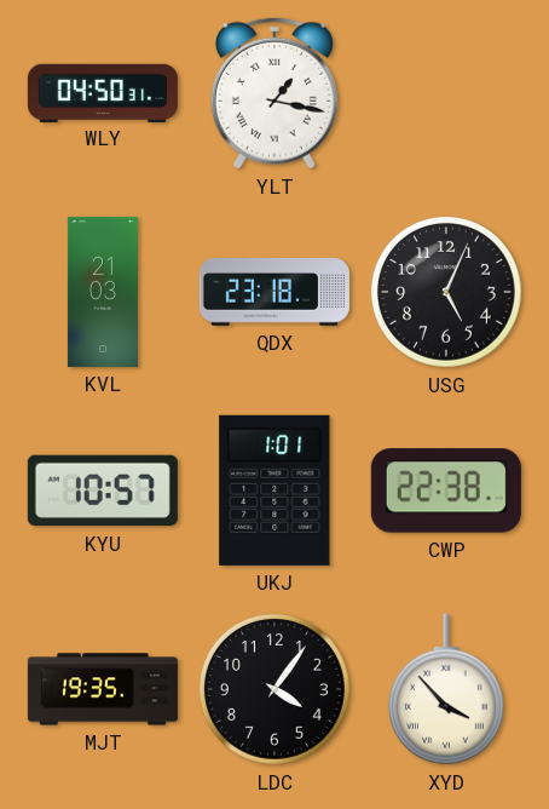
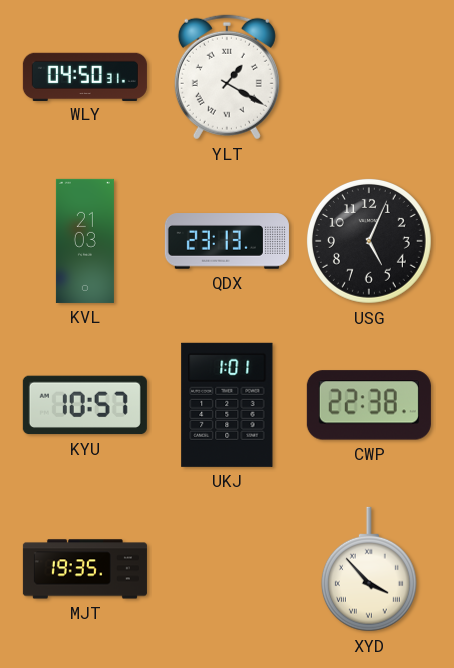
YLT: 1:17 -> 1:20
QDX: 23:18 -> 23:13
LDC: 4:06 -> none
